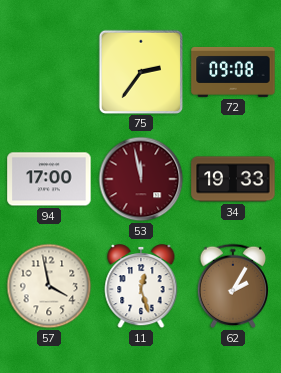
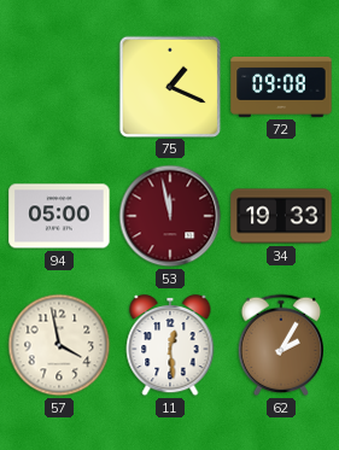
75: 2:36 -> 1:19
94: 17:00 -> 05:00
11: 12:27 -> 12:29
